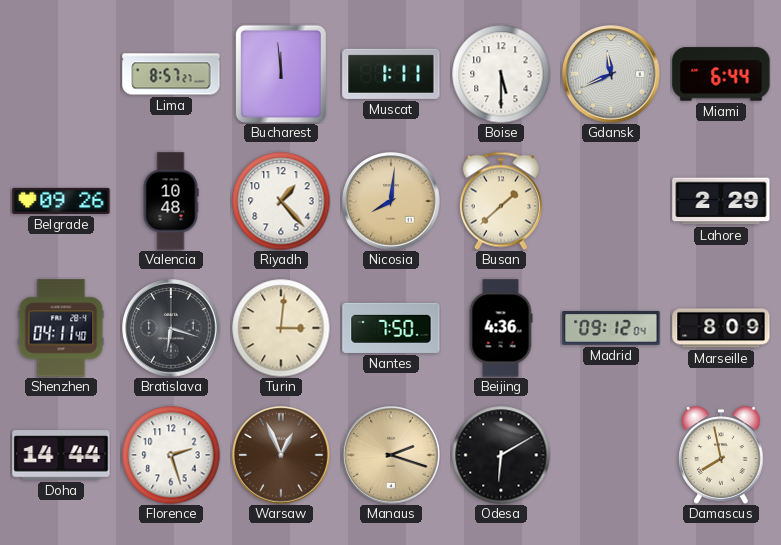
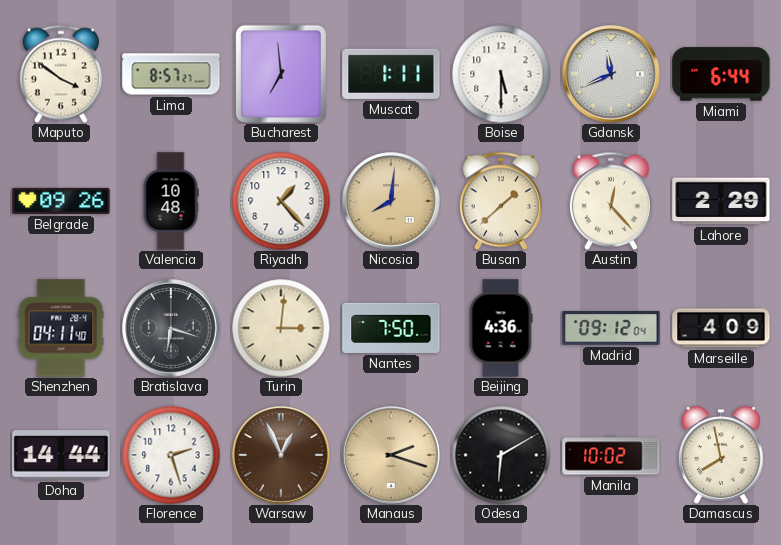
Maputo: none -> 3:51
Bucharest: 11:59 -> 6:59
Austin: none -> 12:23
Marseille: 8:09 -> 4:09
Manila: none -> 10:02
